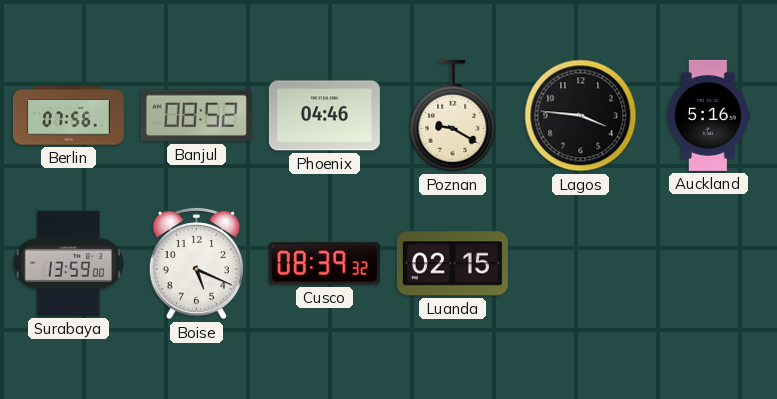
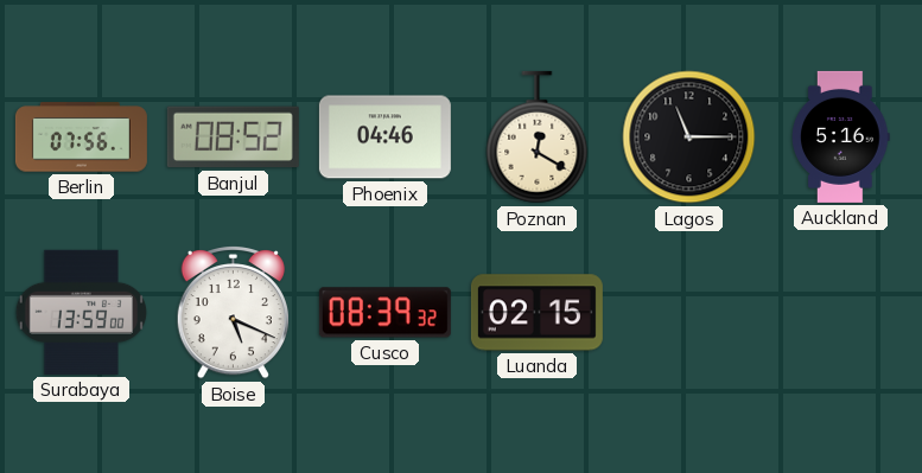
Poznan: 9:20 -> 12:20
Lagos: 3:46 -> 11:15
